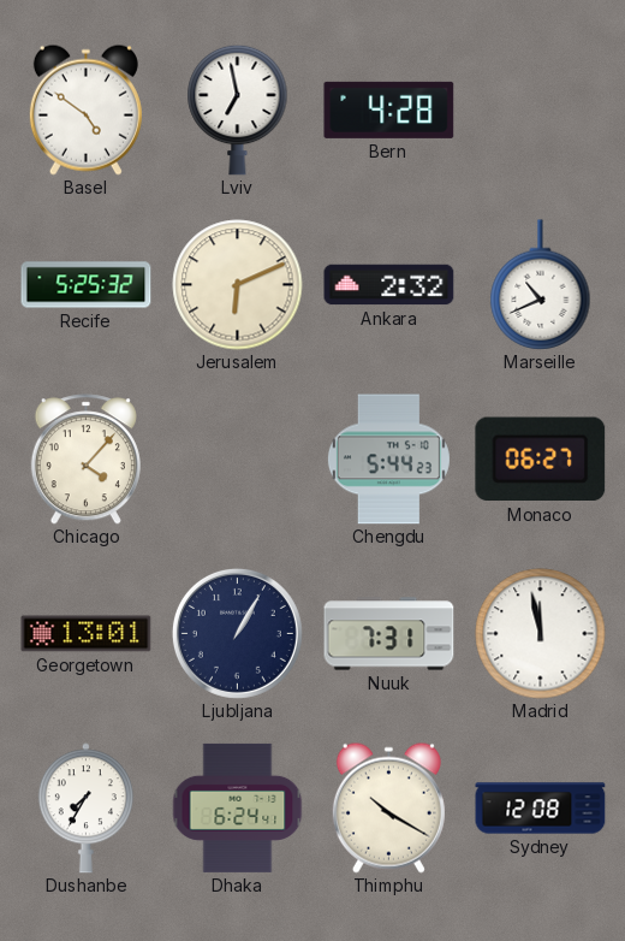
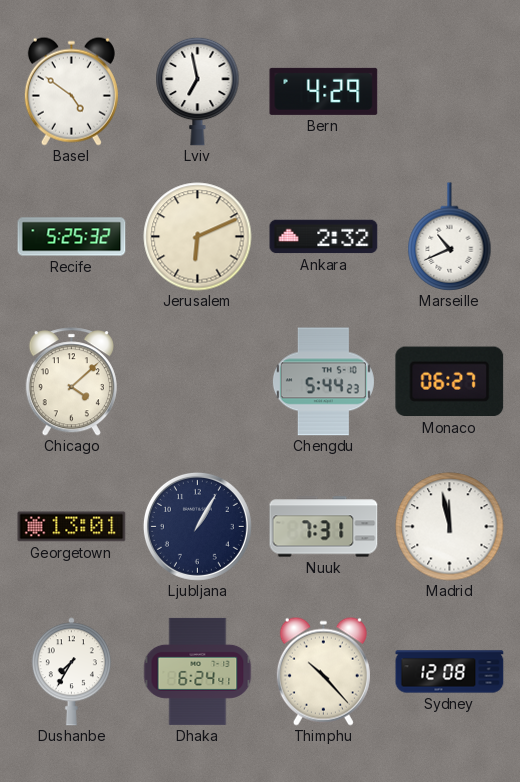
Bern: 4:28 -> 4:29
Chicago: 4:07 -> 4:08
Thimphu: 10:20 -> 10:23
